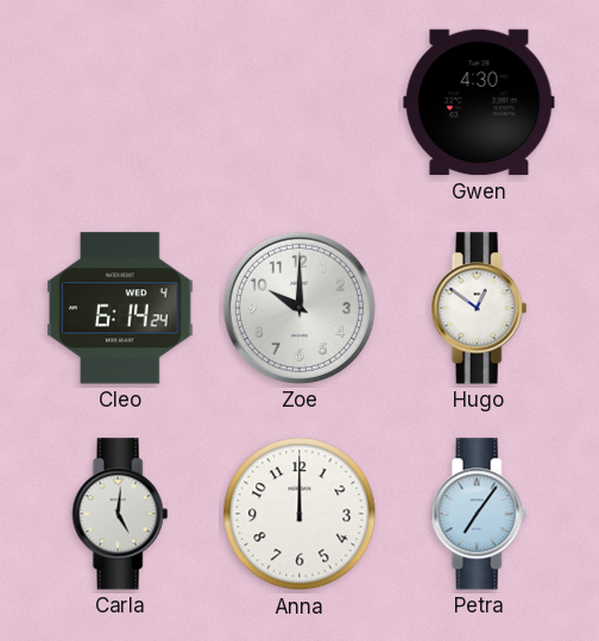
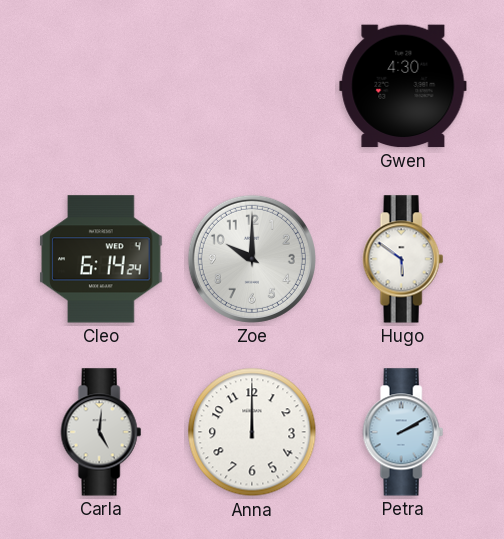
Hugo: 12:51 -> 5:51
Petra: 7:06 -> 2:10
